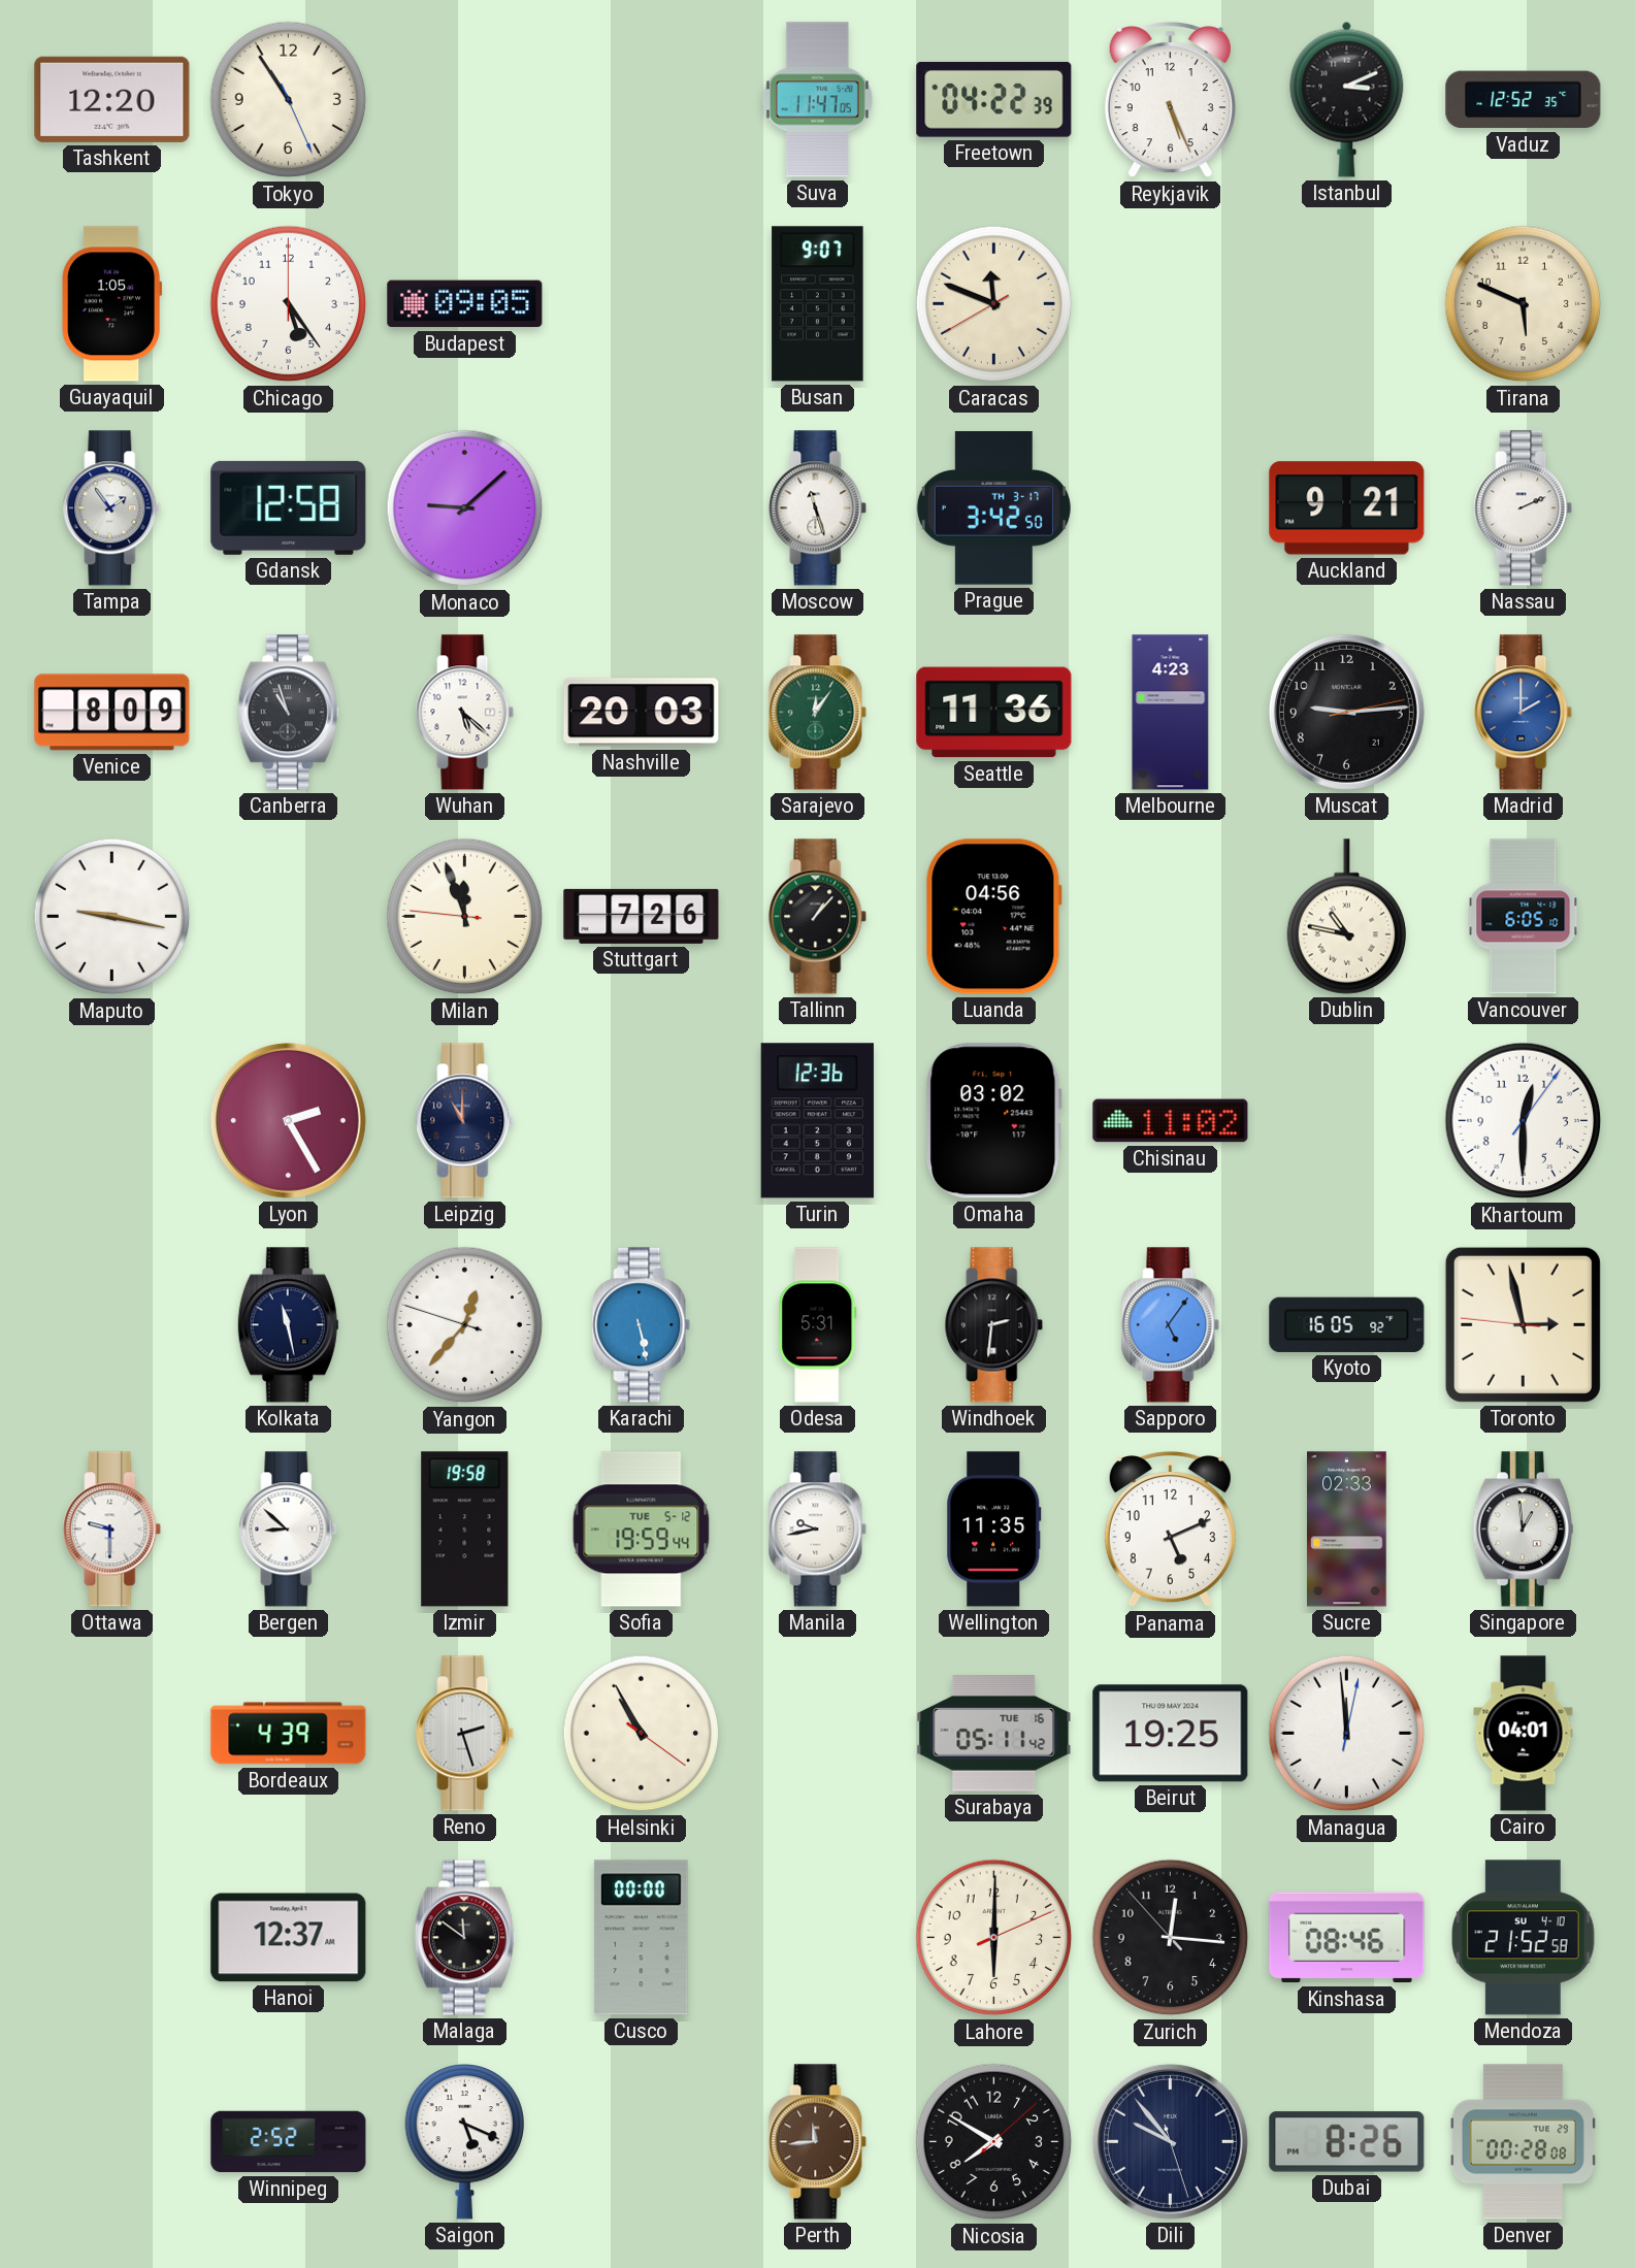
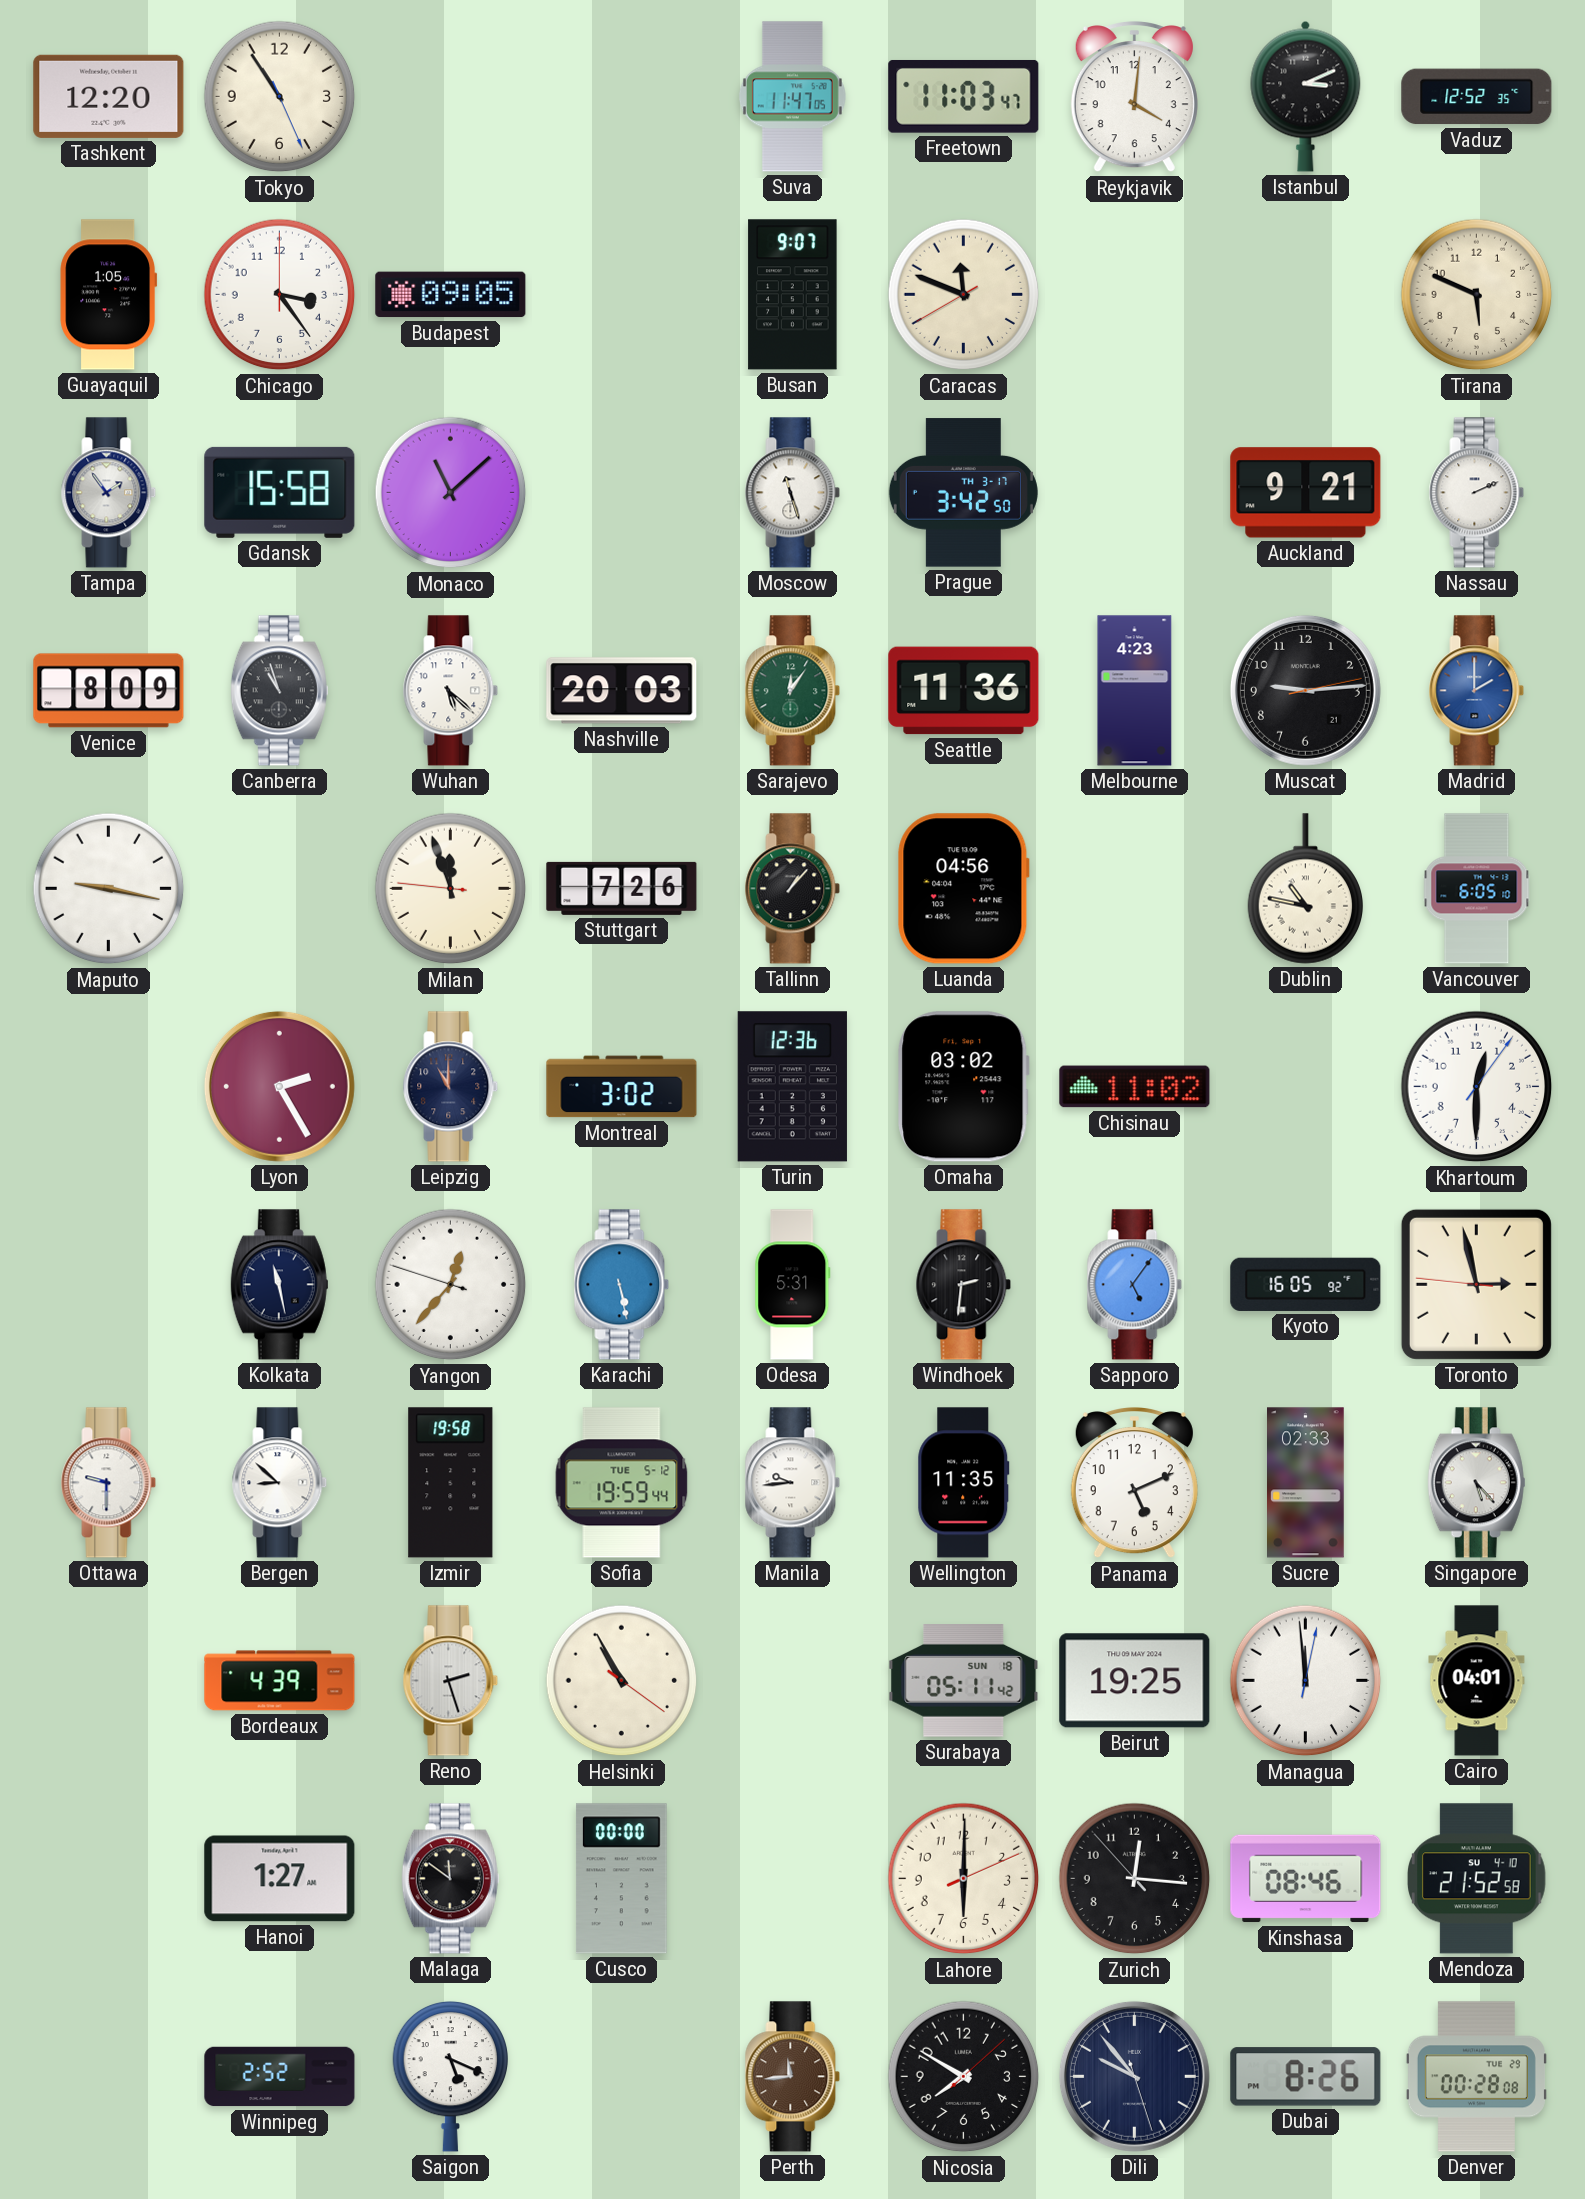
Freetown: 04:22 -> 11:03
Reykjavik: 5:26 -> 4:01
Chicago: 5:24 -> 3:24
Gdansk: 12:58 -> 15:58
Monaco: 9:08 -> 11:08
Montreal: none -> 3:02
Manila: 9:43 -> 9:44
Singapore: 12:59 -> 5:23
Surabaya date: TUE 16 -> SUN 18
Hanoi: 12:37 -> 1:27
